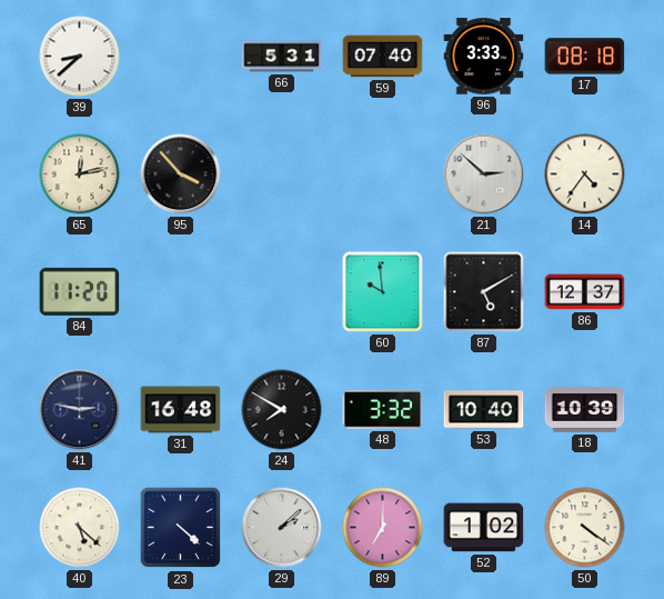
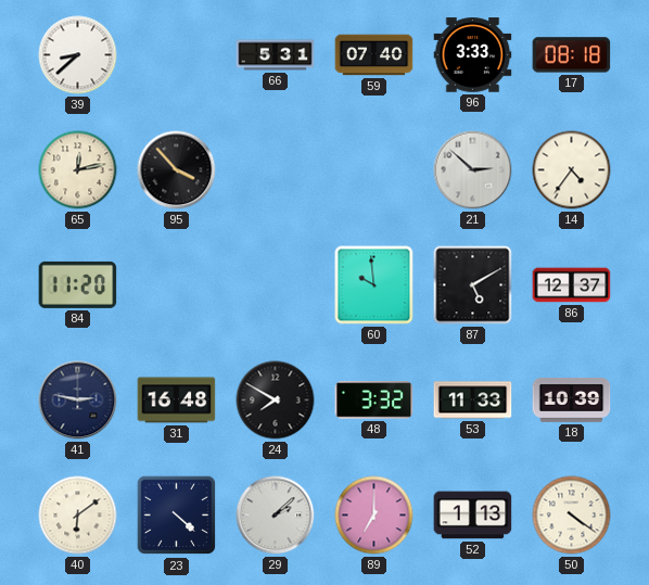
53: 10:40 -> 11:33
40: 5:22 -> 6:09
52: 1:02 -> 1:13
